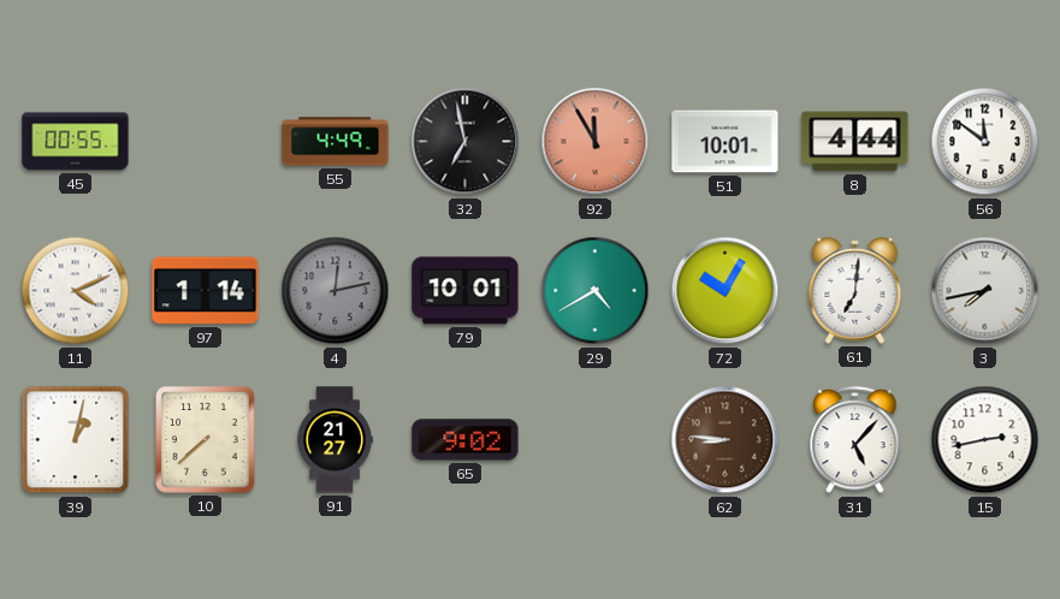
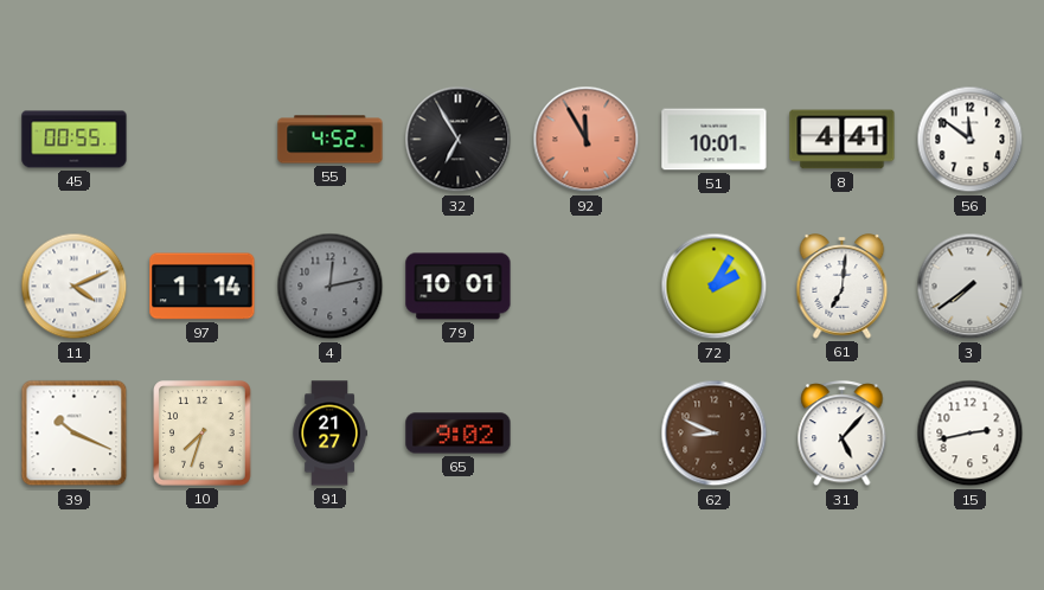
55: 4:49 -> 4:52
32: 6:58 -> 6:55
8: 4:44 -> 4:41
29: 4:40 -> none
72: 10:05 -> 2:05
3: 7:43 -> 7:39
39: 1:02 -> 10:19
10: 7:38 -> 7:33
62: 8:46 -> 8:49
